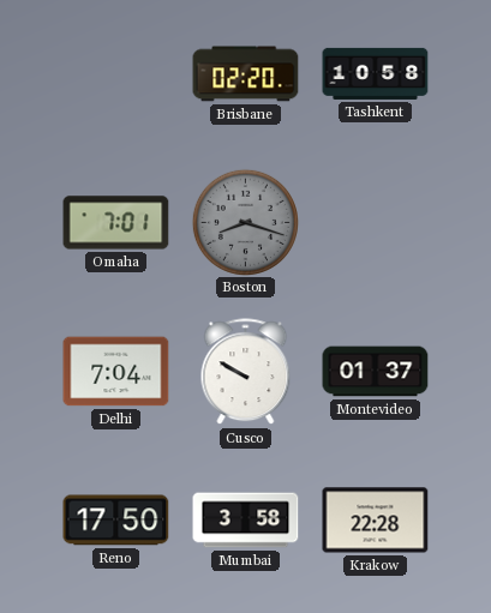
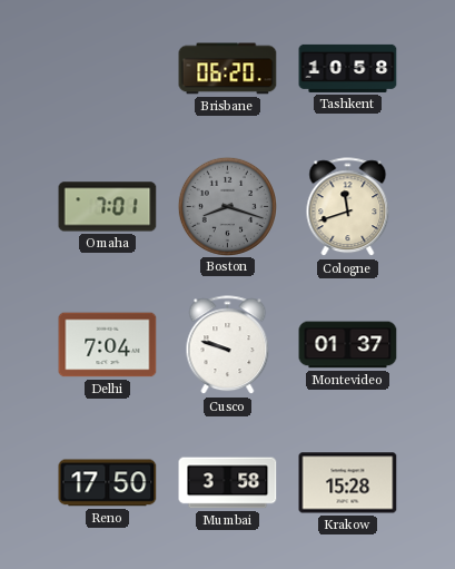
Brisbane: 02:20 -> 06:20
Cologne: none -> 11:42
Cusco: 9:50 -> 9:48
Krakow: 22:28 -> 15:28
